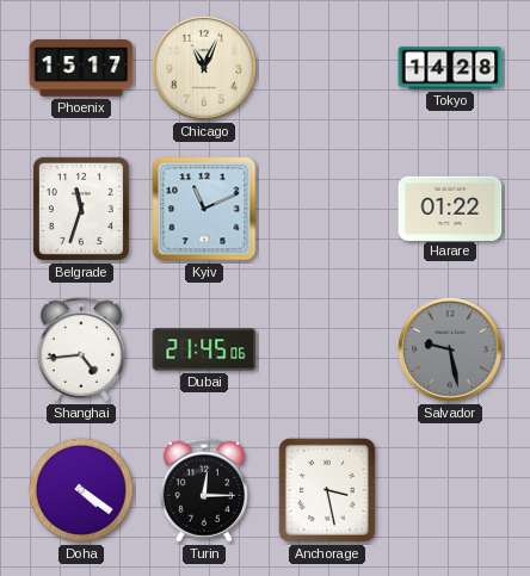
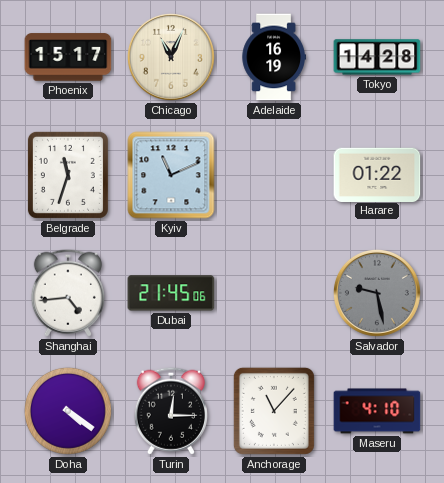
Adelaide: none -> 16:19
Anchorage: 3:28 -> 11:07
Maseru: none -> 4:10
